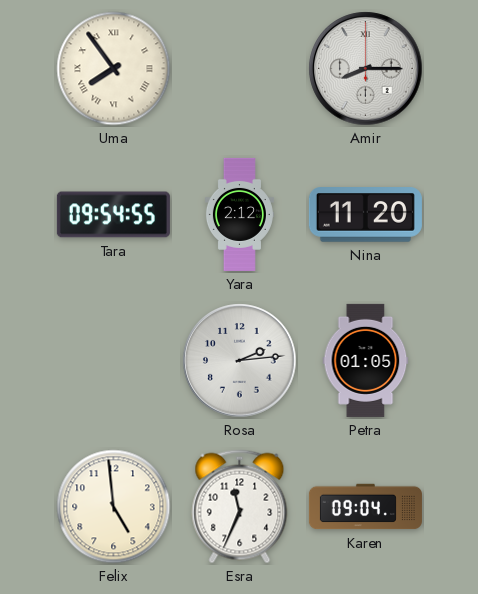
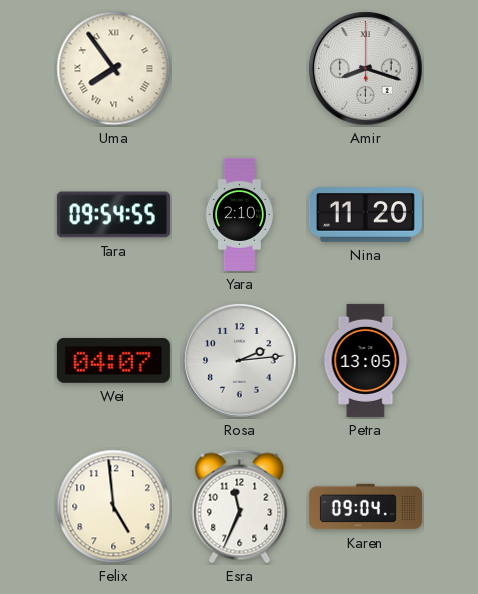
Amir: 8:15 -> 8:18
Yara: 2:12 -> 2:10
Wei: none -> 04:07
Petra: 01:05 -> 13:05
